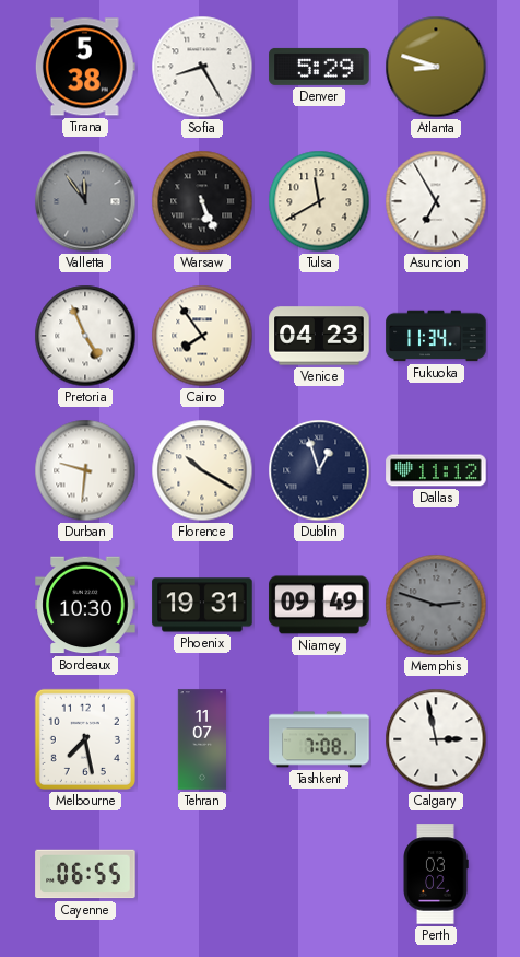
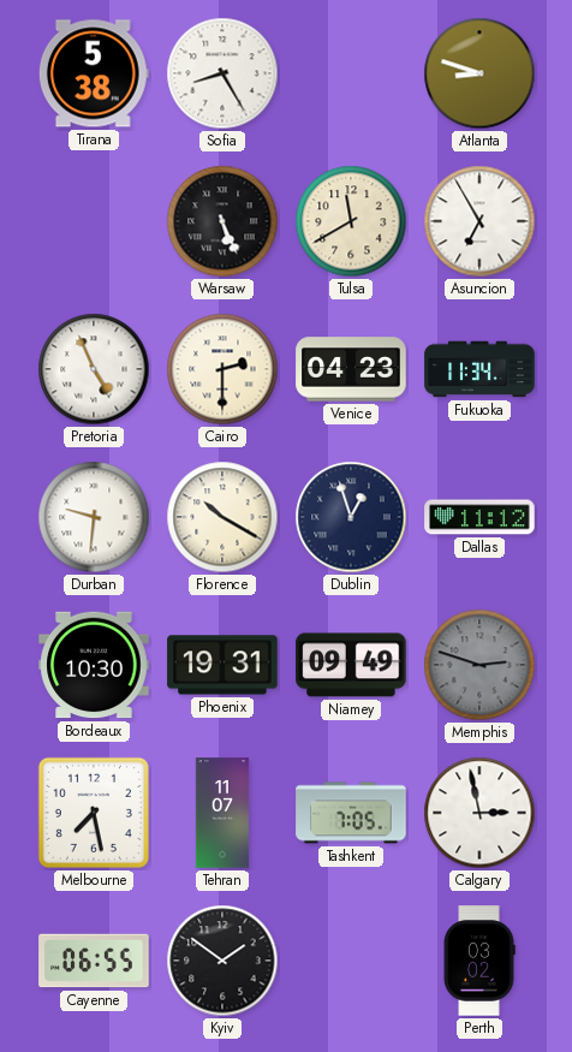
Denver: 5:29 -> none
Valletta: 11:54 -> none
Cairo: 7:54 -> 2:30
Tashkent: 7:08 -> 7:05
Kyiv: none -> 1:51
